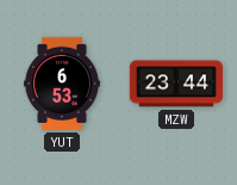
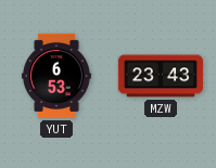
MZW: 23:44 -> 23:43
